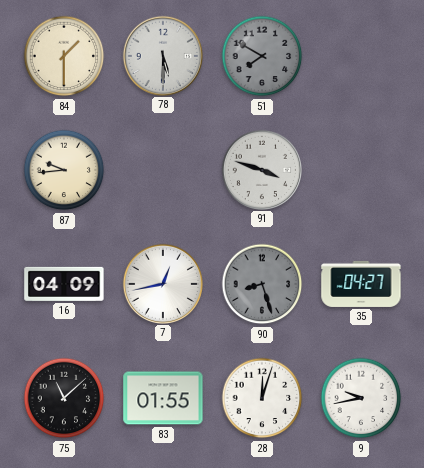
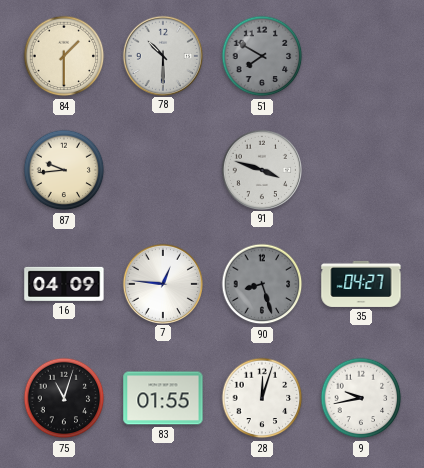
78: 5:30 -> 10:30
7: 12:43 -> 12:46
75: 11:08 -> 11:03
